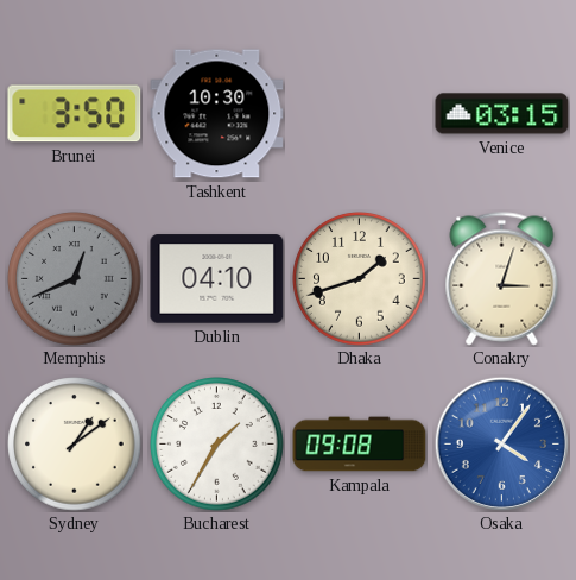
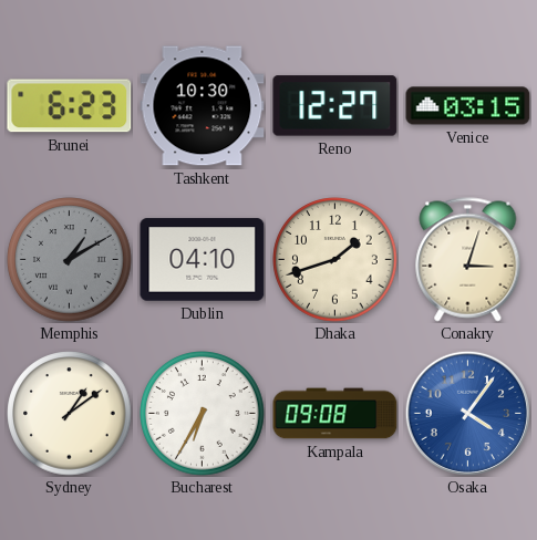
Brunei: 3:50 -> 6:23
Reno: none -> 12:27
Memphis: 12:41 -> 1:10
Bucharest: 1:35 -> 6:35
